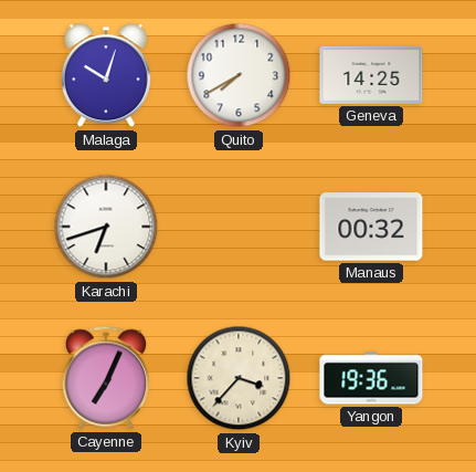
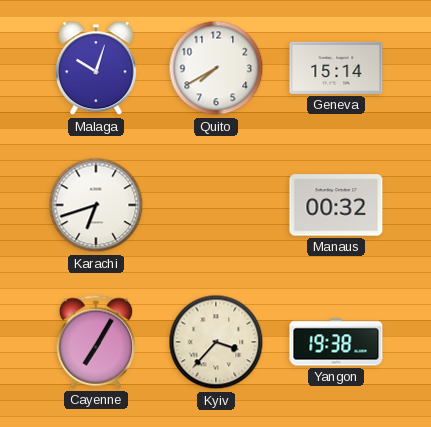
Geneva: 14:25 -> 15:14
Cayenne: 7:04 -> 7:05
Yangon: 19:36 -> 19:38
